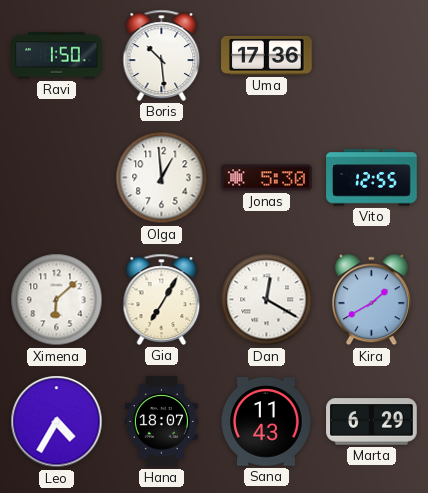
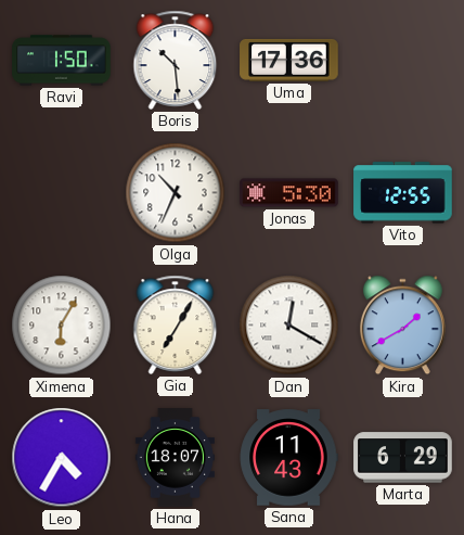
Olga: 12:59 -> 10:34
Ximena: 6:08 -> 6:05
